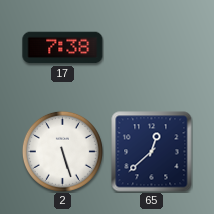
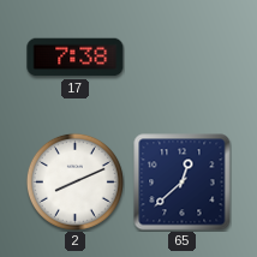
2: 5:27 -> 8:11
